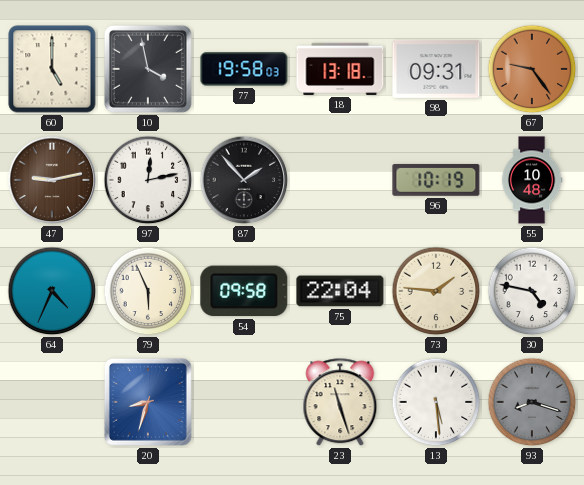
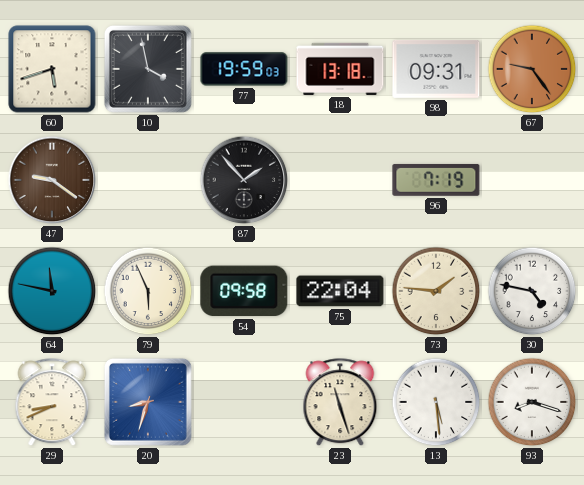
60: 5:00 -> 5:42
77: 19:58 -> 19:59
47: 9:13 -> 9:21
97: 12:13 -> none
96: 10:19 -> 7:19
55: 10:48 -> none
64: 4:34 -> 11:47
29: none -> 8:41
93 dial: grey -> white
